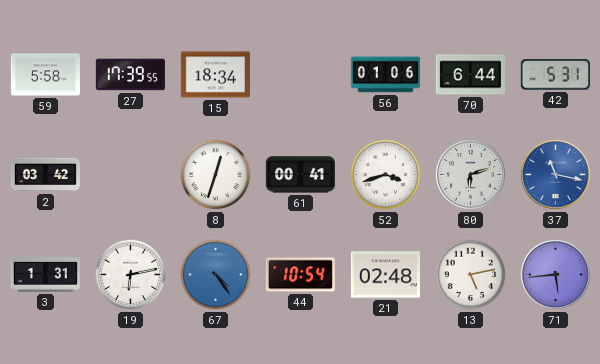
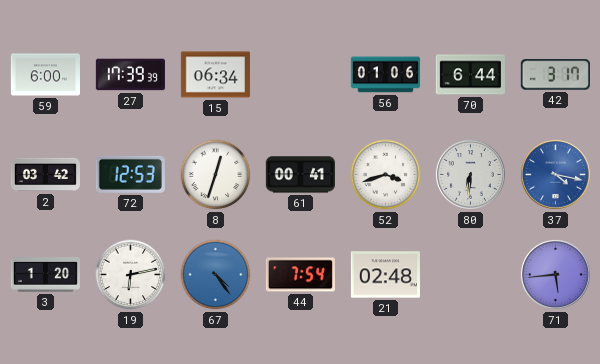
59: 5:58 -> 6:00
27: 17:39:55 -> 17:39:39
15: 18:34 -> 06:34
42: 5:31 -> 3:17
72: none -> 12:53
80: 6:12 -> 6:31
37: 11:17 -> 4:17
3: 1:31 -> 1:20
44: 10:54 -> 7:54
13: 5:13 -> none
